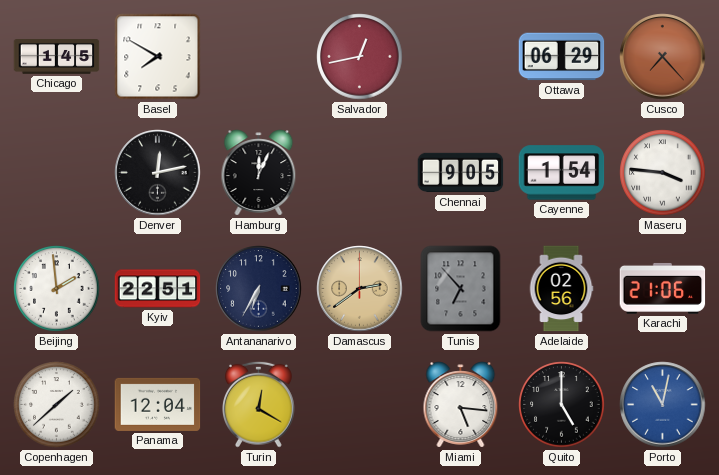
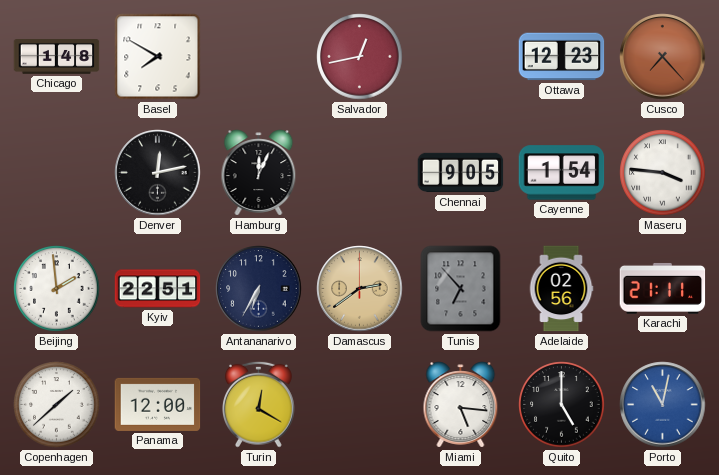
Chicago: 1:45 -> 1:48
Ottawa: 06:29 -> 12:23
Karachi: 21:06 -> 21:11
Panama: 12:04 -> 12:00
